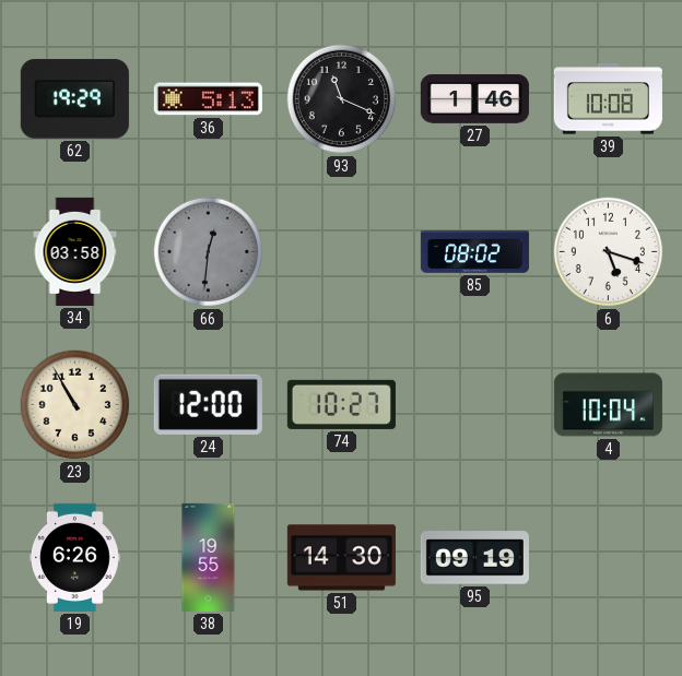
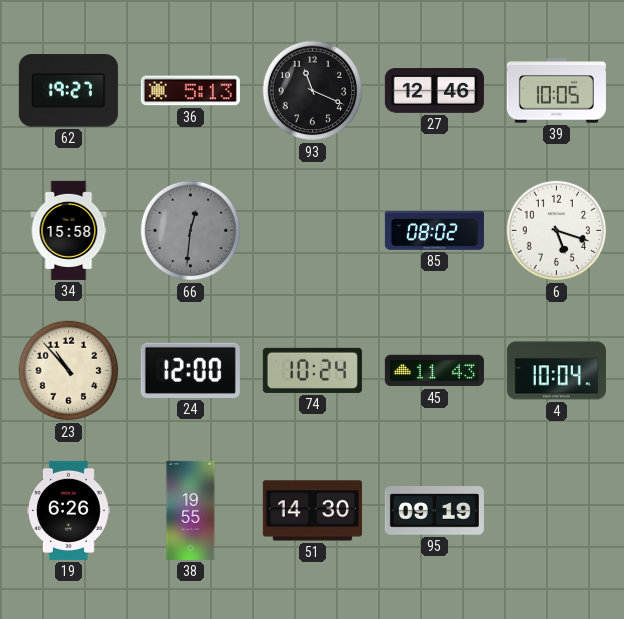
62: 19:29 -> 19:27
27: 1:46 -> 12:46
39: 10:08 -> 10:05
34: 03:58 -> 15:58
23: 10:55 -> 10:53
74: 10:27 -> 10:24
45: none -> 11:43
